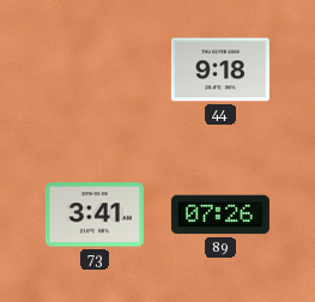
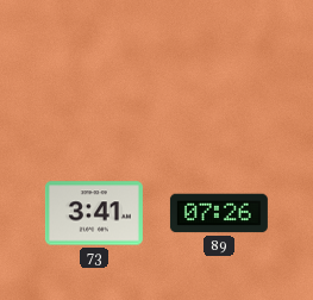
44: 9:18 -> none
